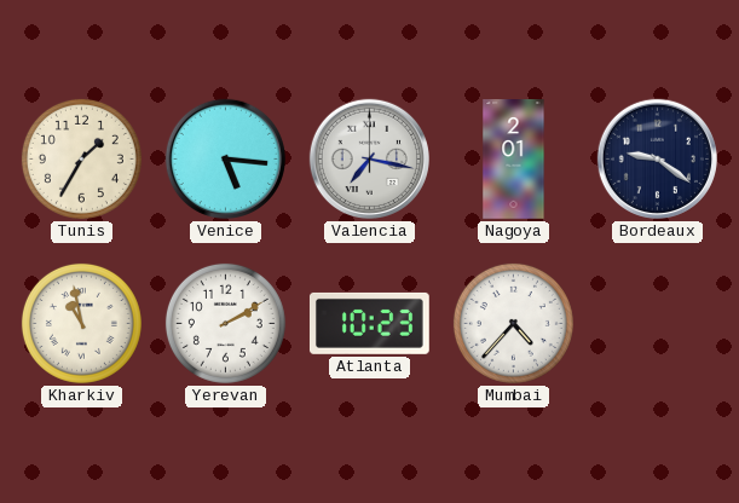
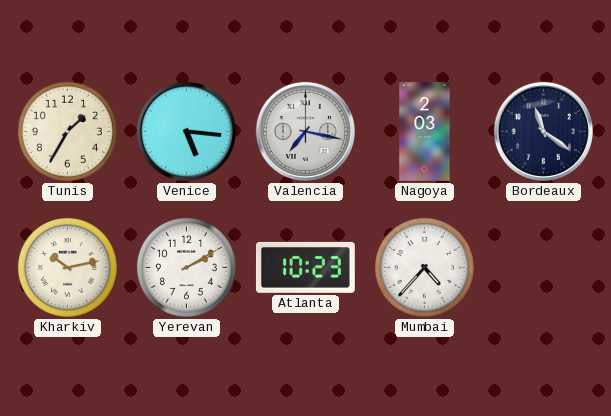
Nagoya: 2:01 -> 2:03
Bordeaux: 9:21 -> 11:21
Kharkiv: 10:58 -> 10:13
